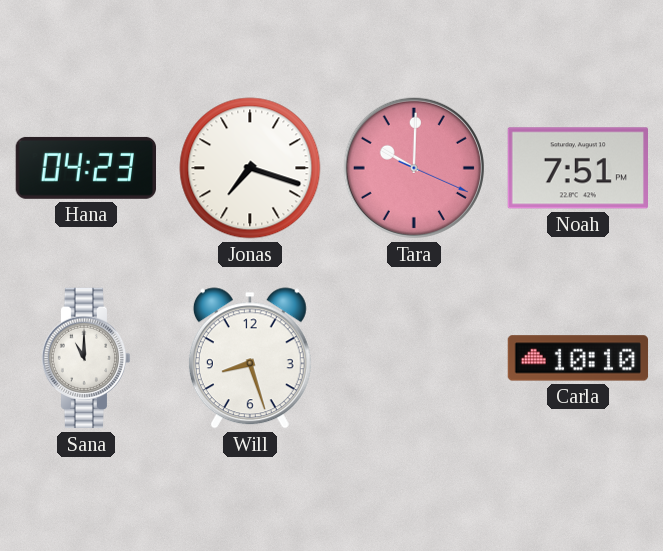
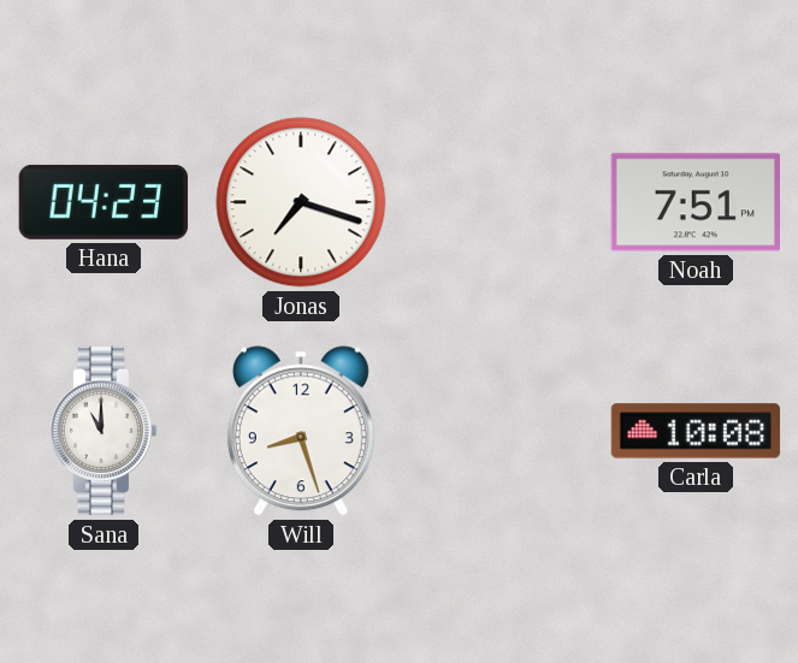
Tara: 10:00 -> none
Carla: 10:10 -> 10:08
